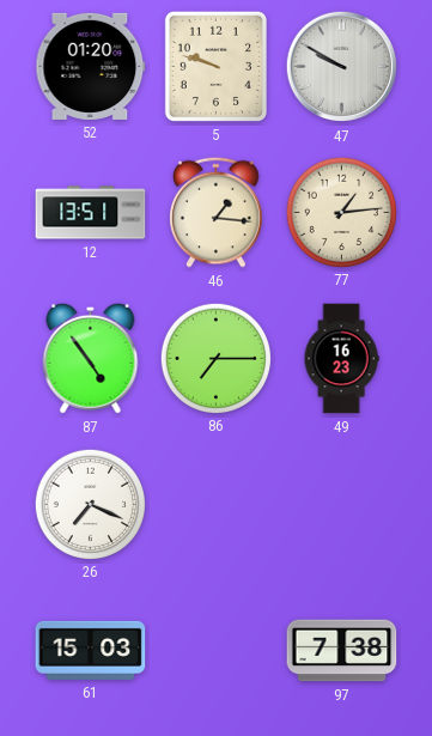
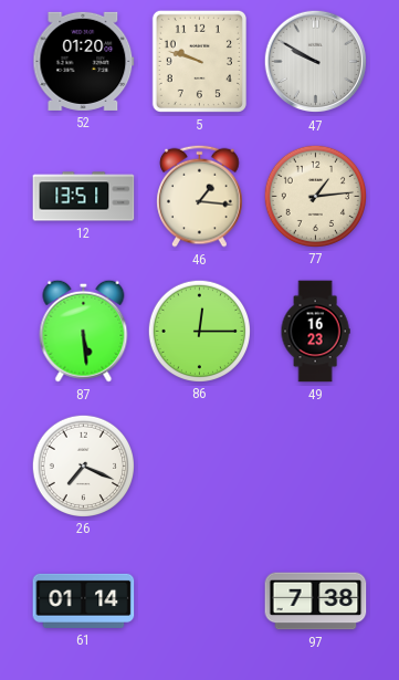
87: 4:54 -> 5:29
86: 7:15 -> 12:15
61: 15:03 -> 01:14
